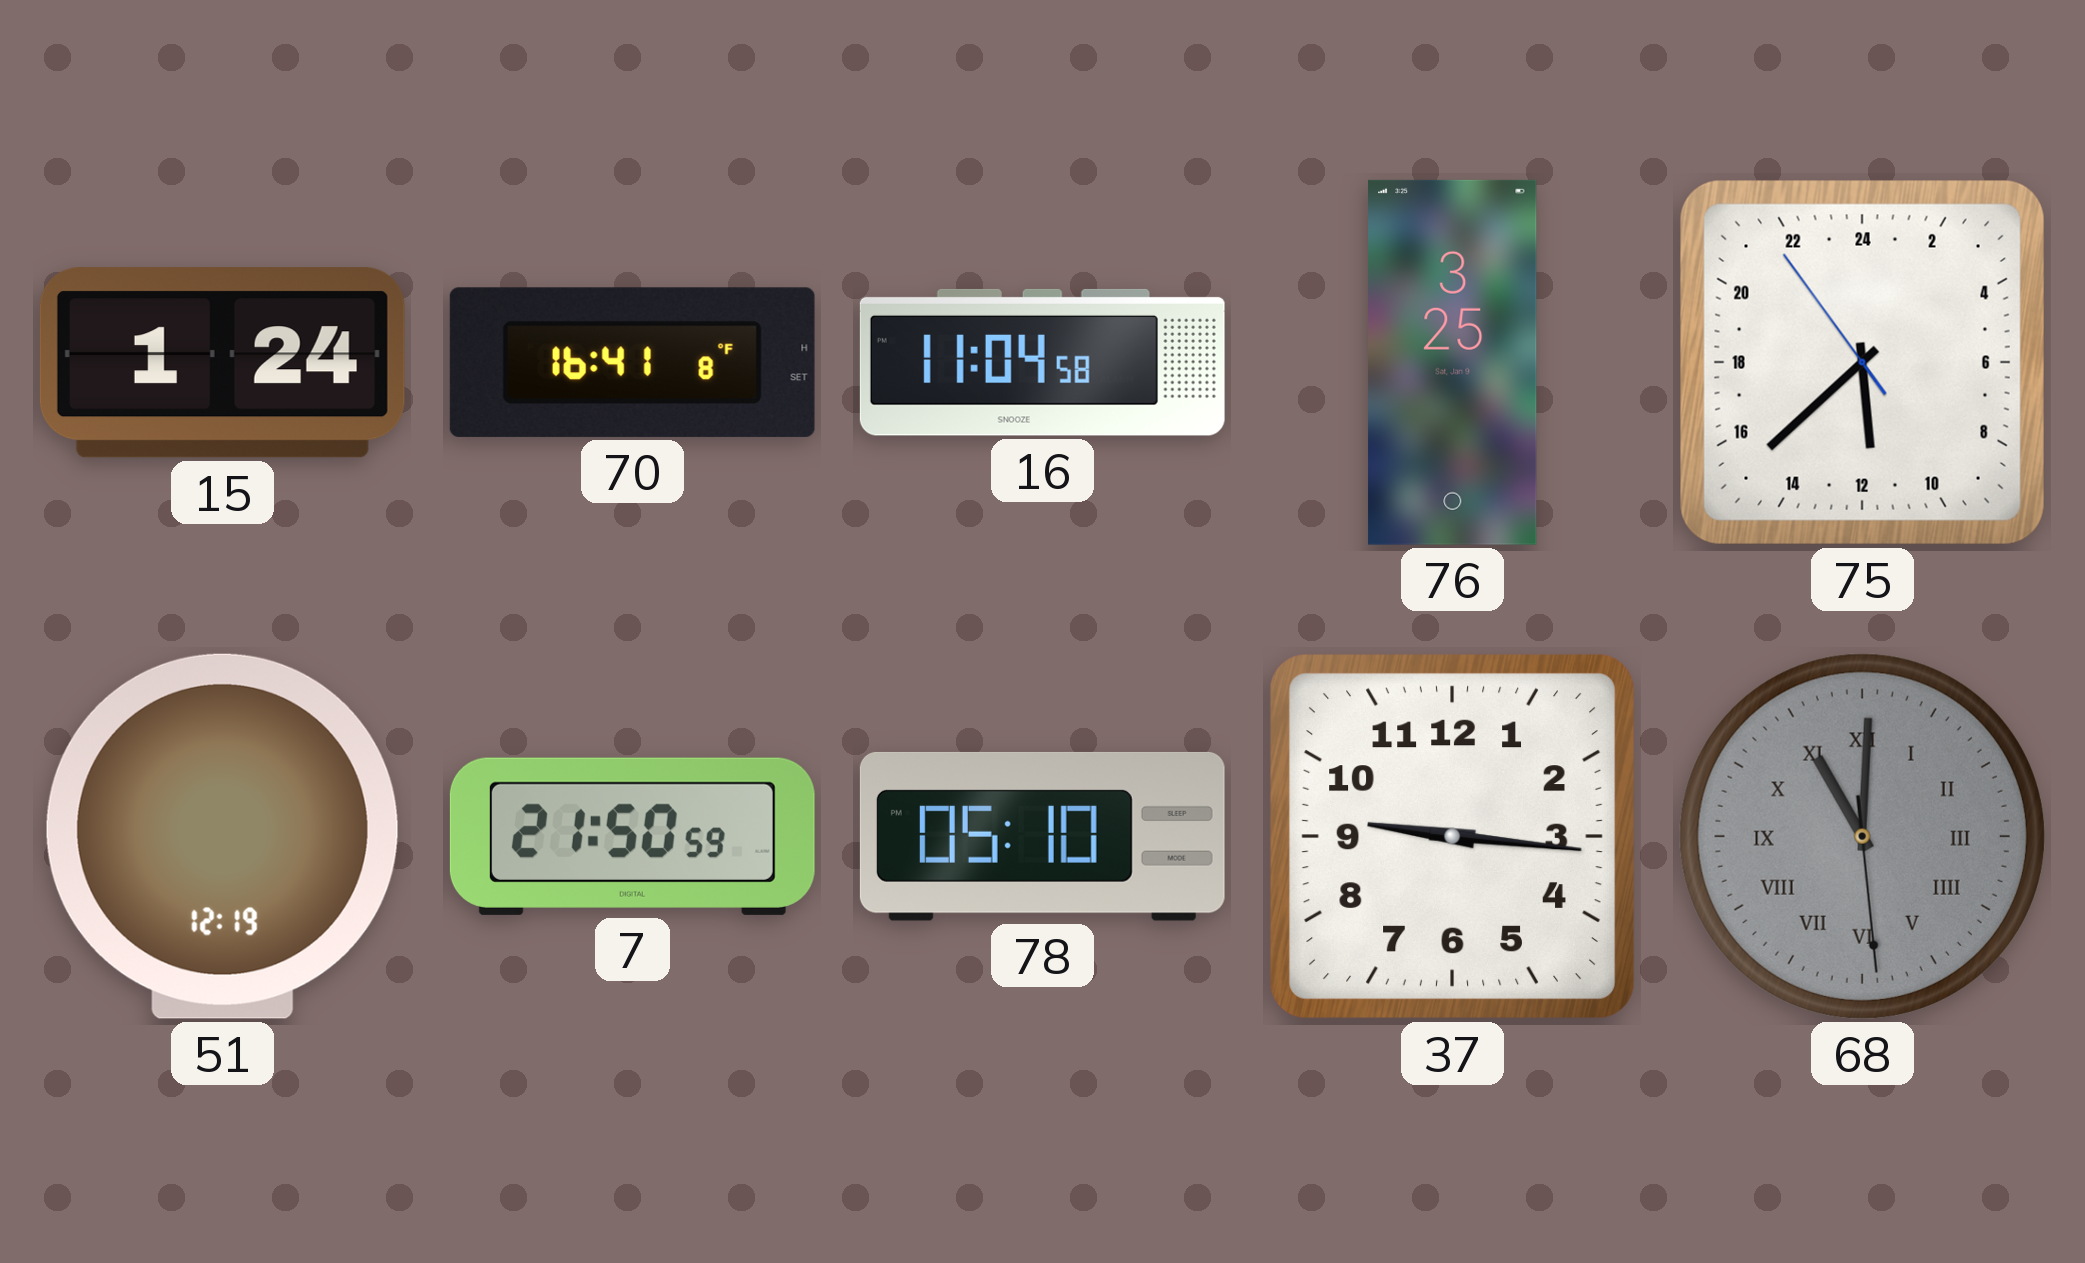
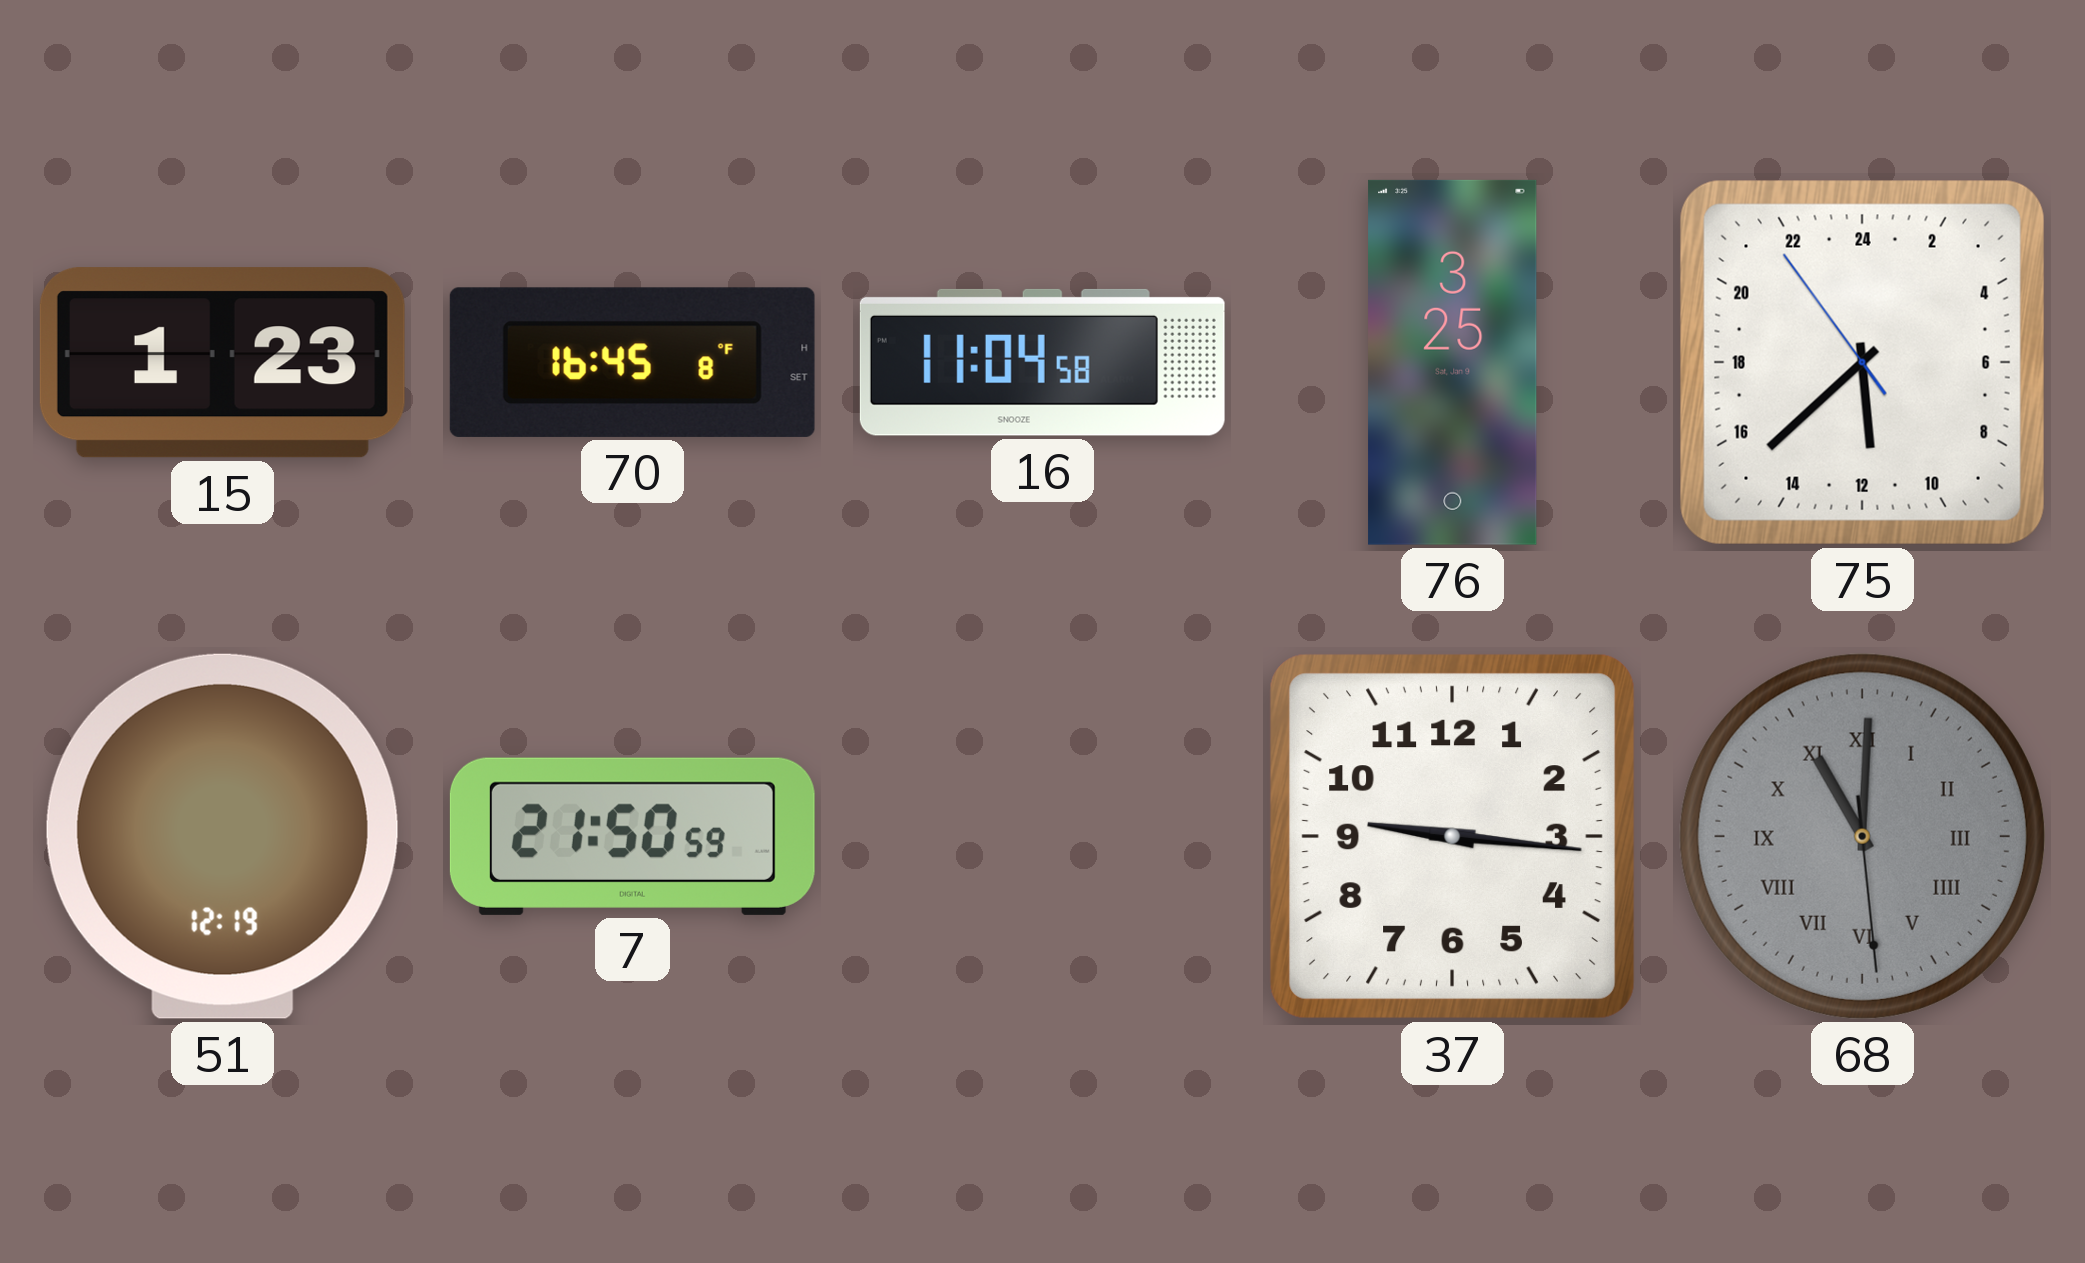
15: 1:24 -> 1:23
70: 16:41 -> 16:45
78: 05:10 -> none
